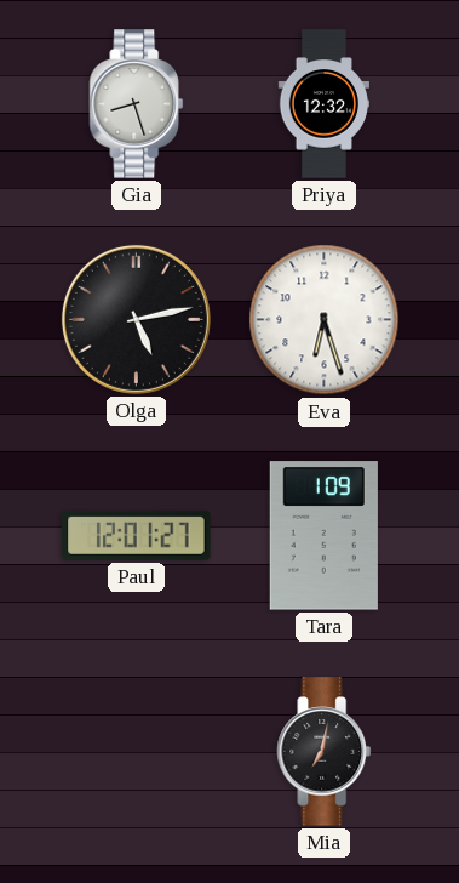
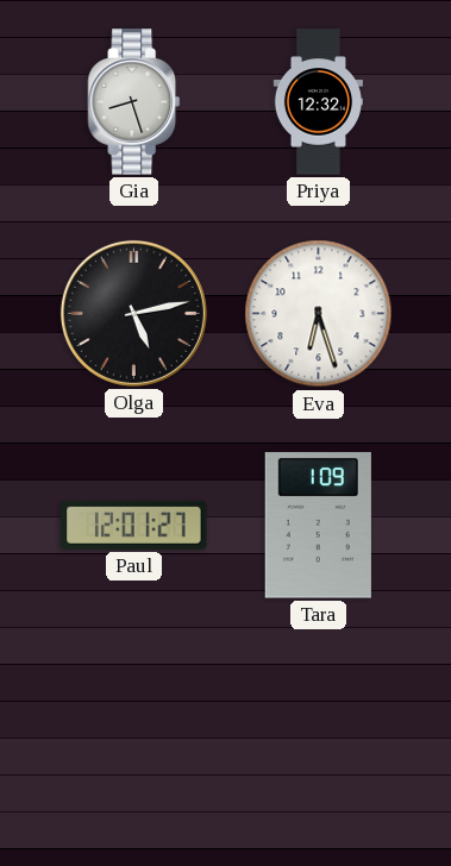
Mia: 7:02 -> none
